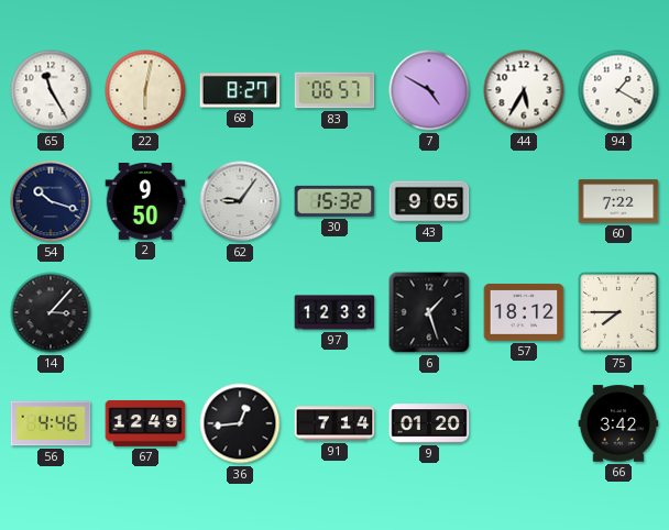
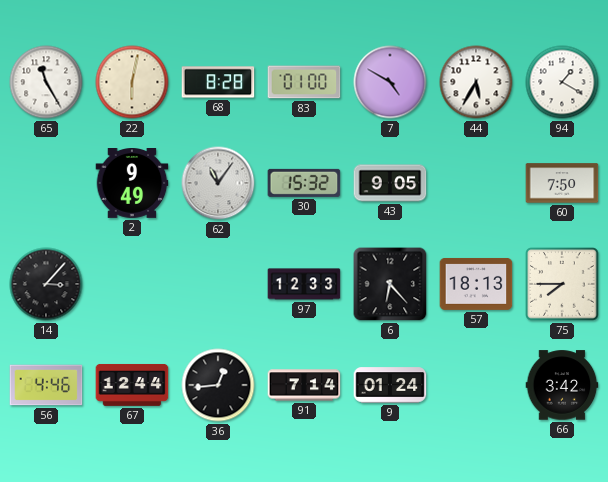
68: 8:27 -> 8:28
83: 06:57 -> 01:00
54: 10:18 -> none
2: 9:50 -> 9:49
62: 9:06 -> 11:06
60: 7:22 -> 7:50
6: 1:27 -> 6:23
57: 18:12 -> 18:13
67: 12:49 -> 12:44
9: 01:20 -> 01:24
